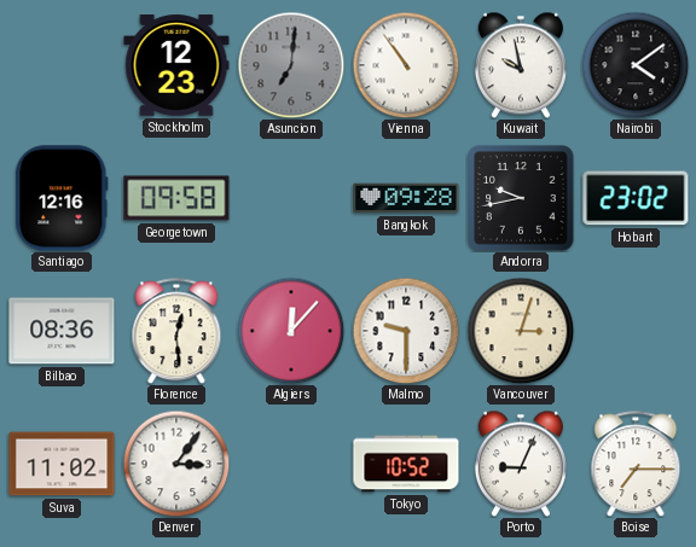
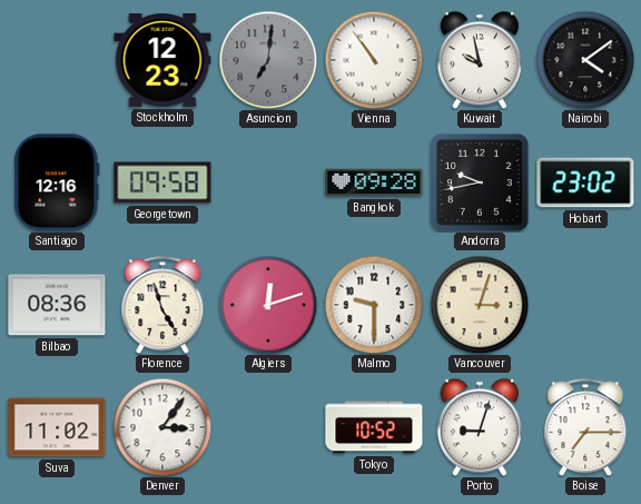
Florence: 12:29 -> 4:57
Algiers: 12:07 -> 12:12
Porto: 9:04 -> 9:03
